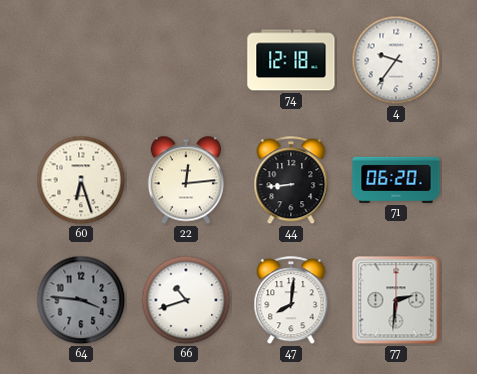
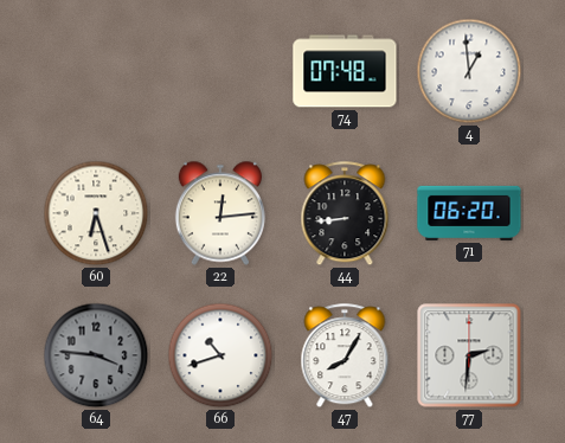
74: 12:18 -> 07:48
4: 9:36 -> 12:59
47: 8:01 -> 8:05
